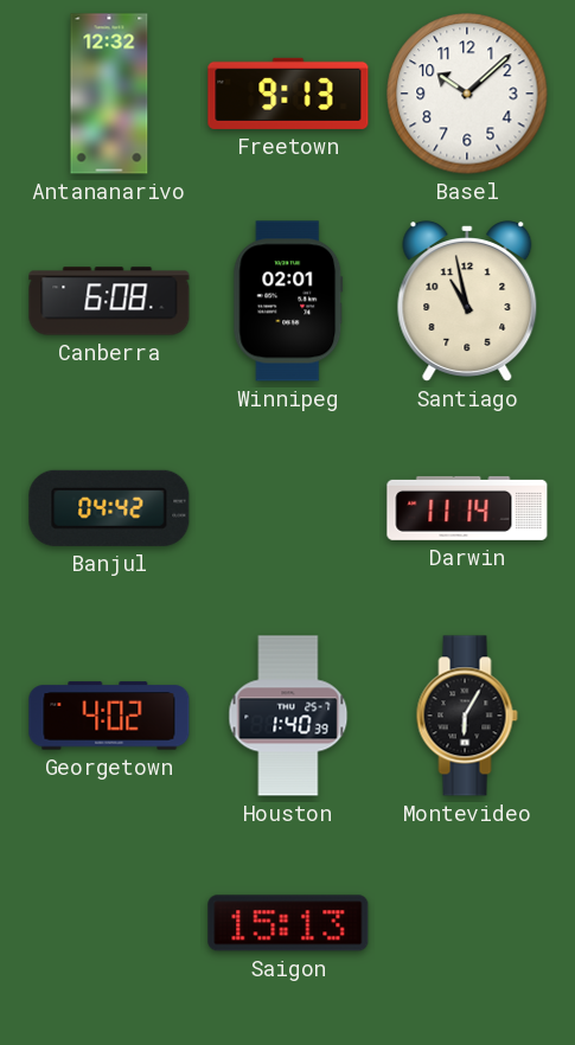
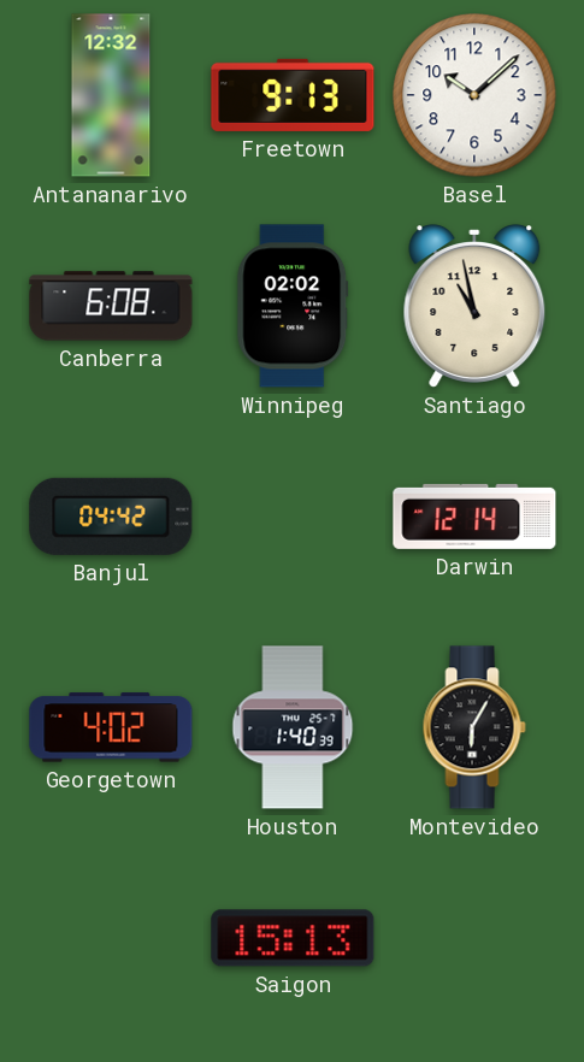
Winnipeg: 02:01 -> 02:02
Darwin: 11:14 -> 12:14
